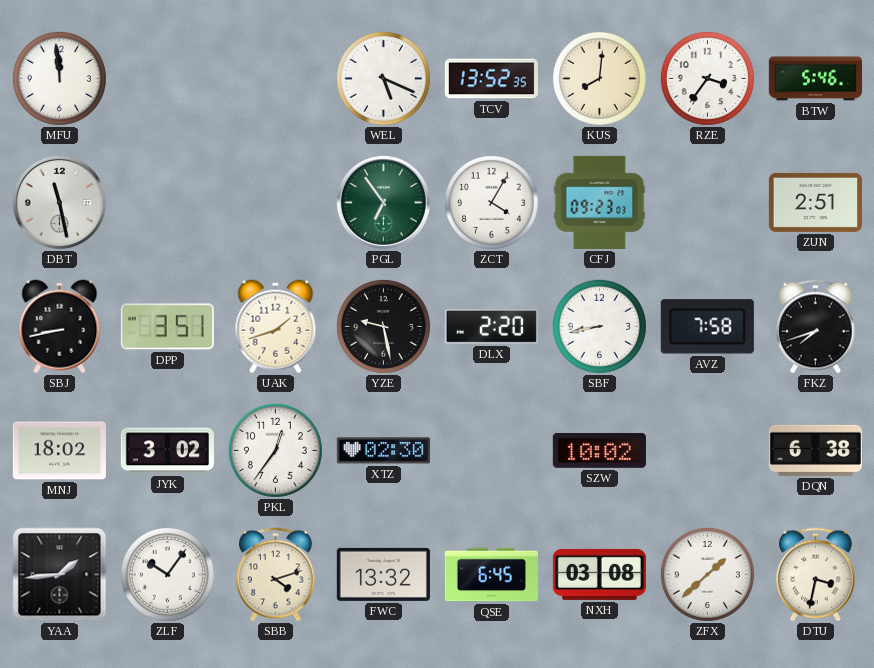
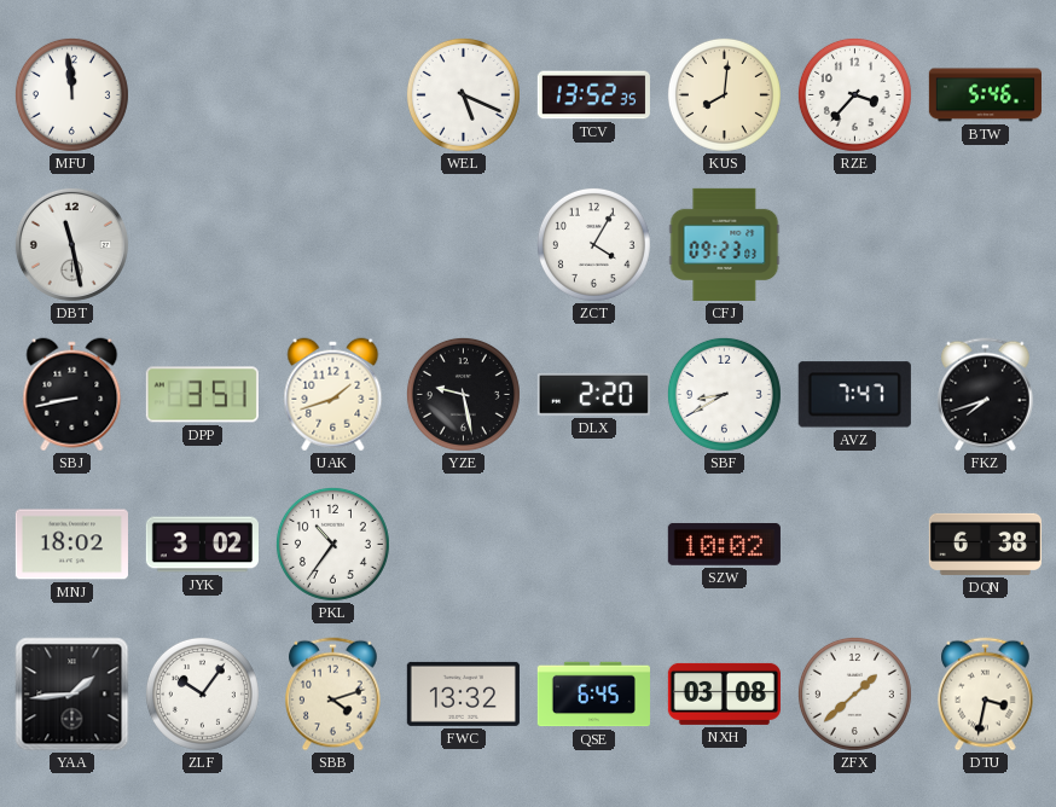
RZE: 3:36 -> 3:37
PGL: 6:54 -> none
ZUN: 2:51 -> none
SBF: 8:43 -> 8:40
AVZ: 7:58 -> 7:47
PKL: 12:36 -> 10:36
XTZ: 02:30 -> none
